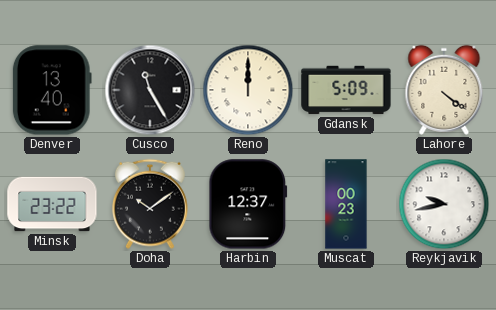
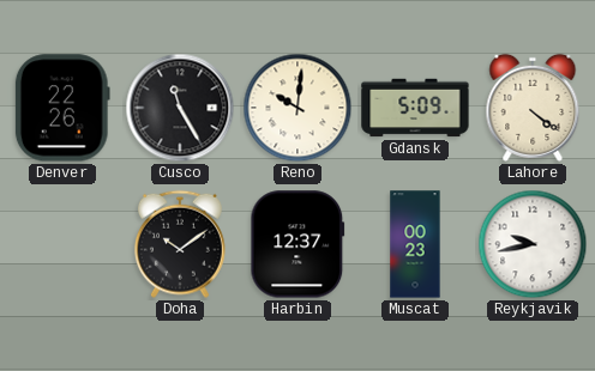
Denver: 13:40 -> 22:26
Reno: 12:00 -> 10:01
Minsk: 23:22 -> none
